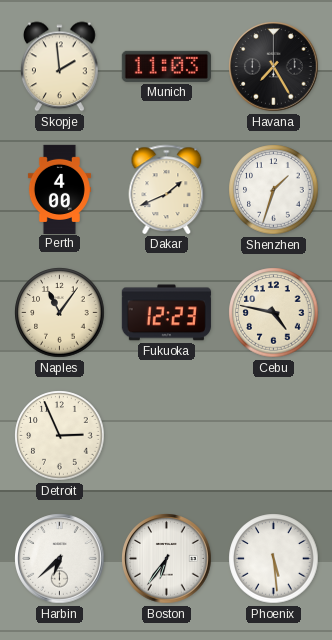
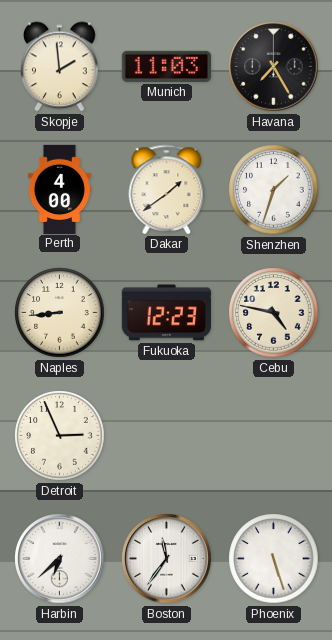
Dakar: 1:41 -> 1:39
Naples: 11:06 -> 8:44
Boston: 6:36 -> 11:36
Phoenix: 5:29 -> 5:27
